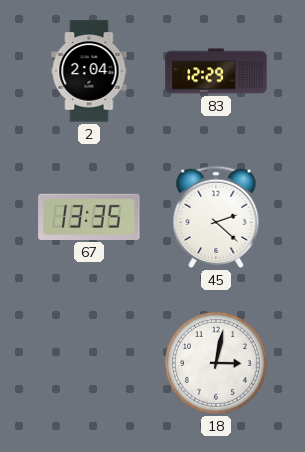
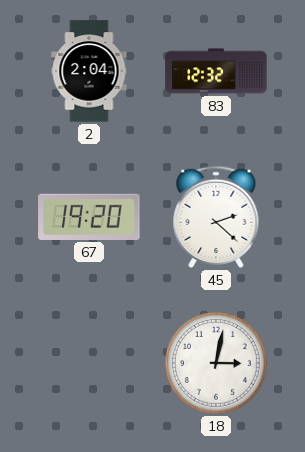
83: 12:29 -> 12:32
67: 13:35 -> 19:20
